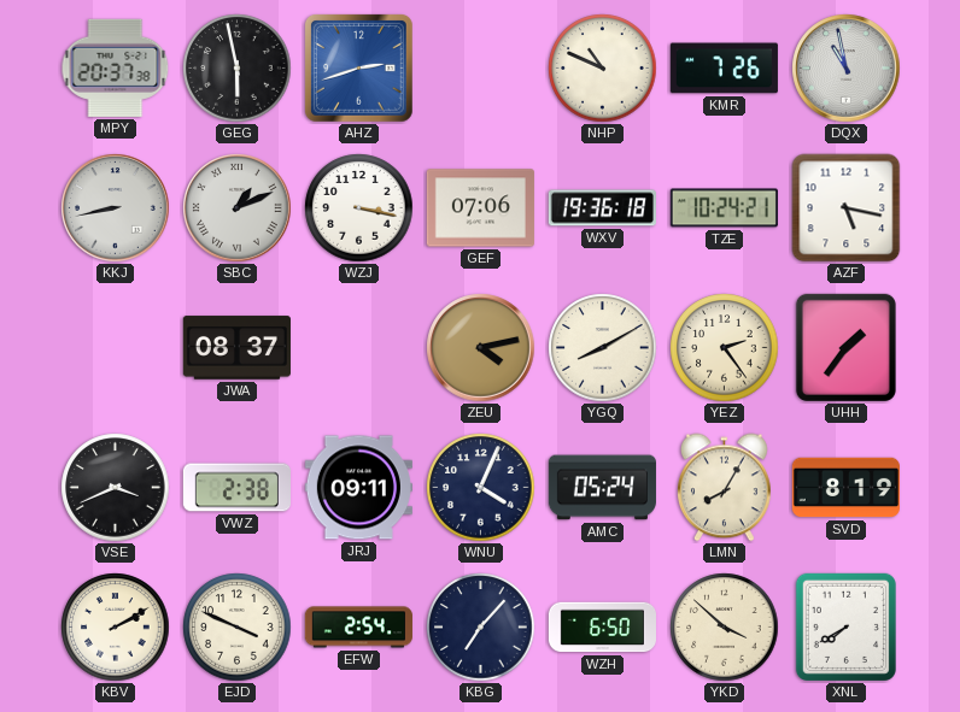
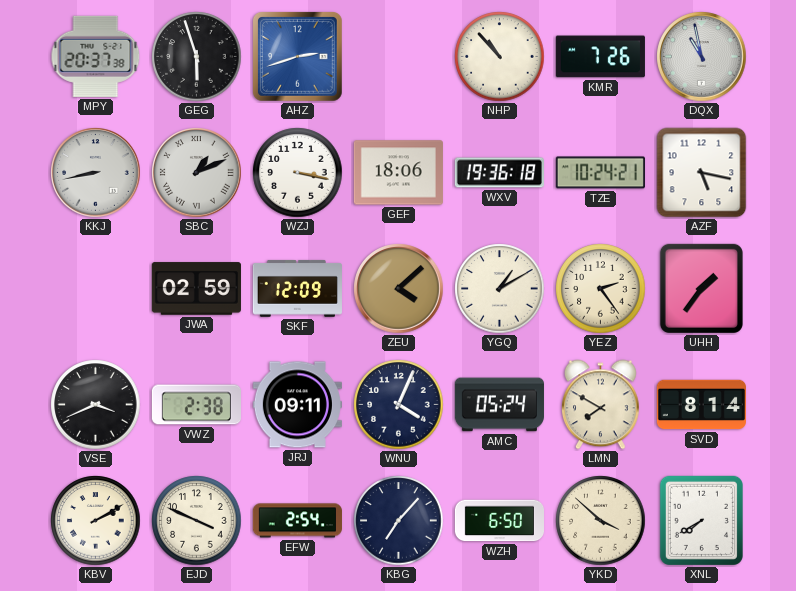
GEG: 5:58 -> 5:57
NHP: 10:49 -> 10:53
GEF: 07:06 -> 18:06
JWA: 08:37 -> 02:59
SKF: none -> 12:09
ZEU: 4:13 -> 4:08
YGQ: 8:10 -> 1:10
LMN: 8:05 -> 7:50
SVD: 8:19 -> 8:14
